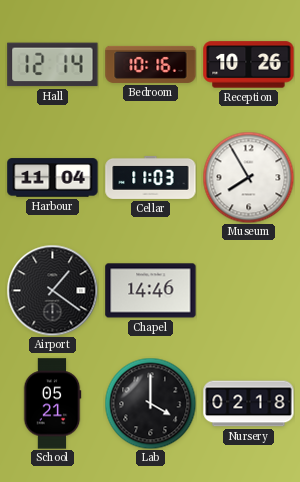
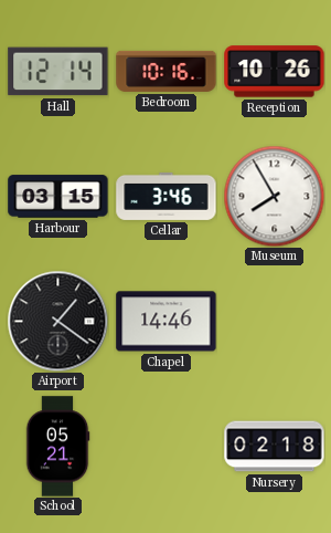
Harbour: 11:04 -> 03:15
Cellar: 11:03 -> 3:46
Lab: 4:00 -> none
